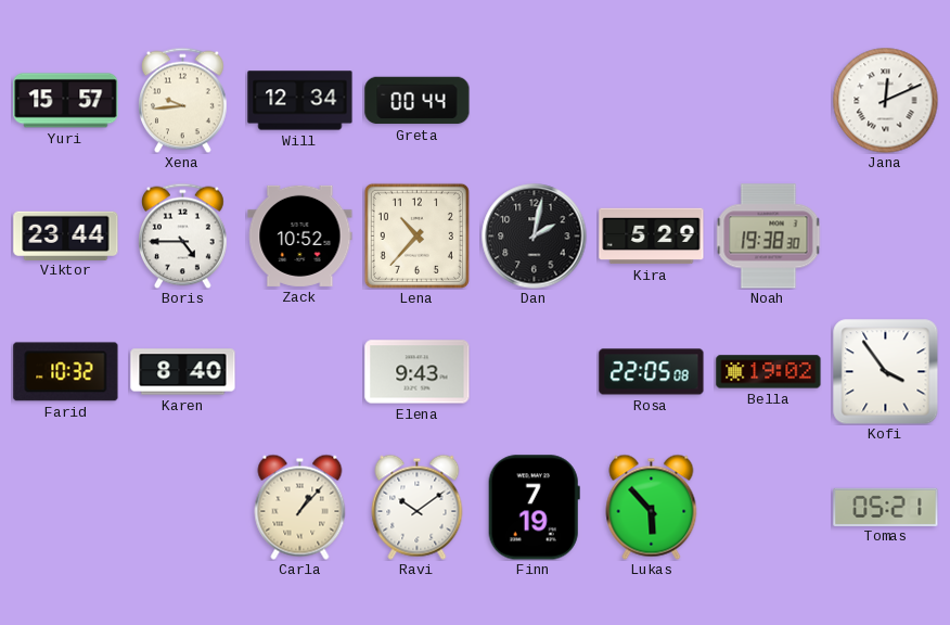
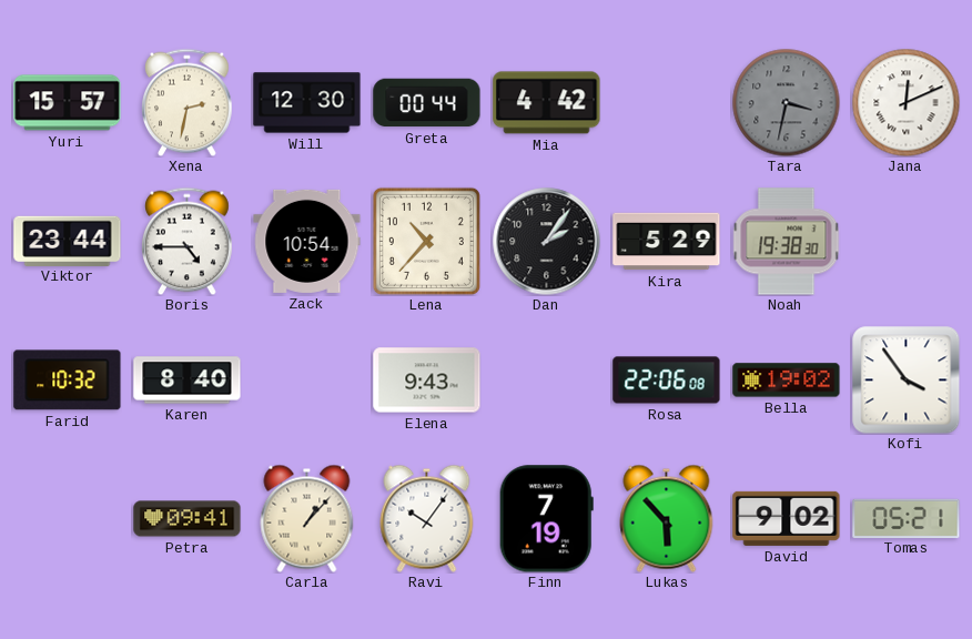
Xena: 9:44 -> 2:32
Will: 12:34 -> 12:30
Mia: none -> 4:42
Tara: none -> 3:32
Zack: 10:52 -> 10:54
Dan: 2:02 -> 2:06
Rosa: 22:05 -> 22:06
Petra: none -> 09:41
Ravi: 10:09 -> 10:06
David: none -> 9:02
